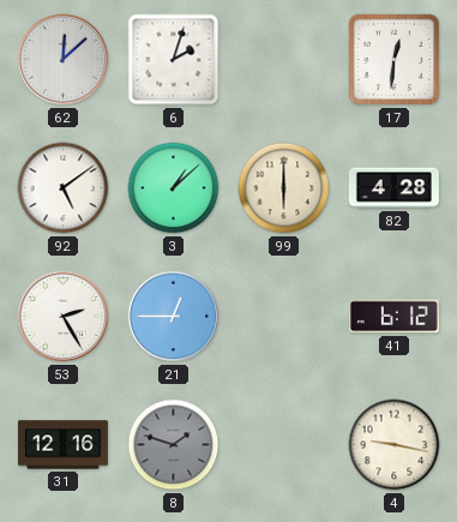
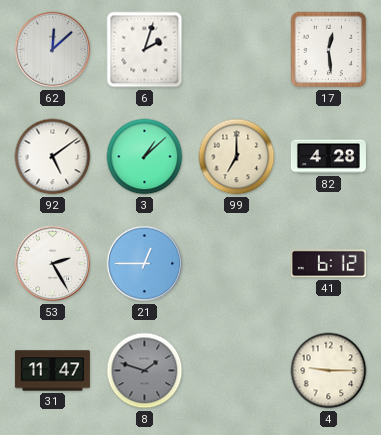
17: 12:31 -> 12:29
99: 6:00 -> 7:00
31: 12:16 -> 11:47
4: 9:17 -> 9:15
